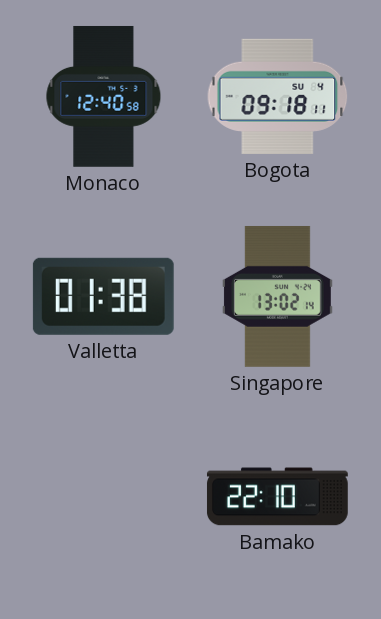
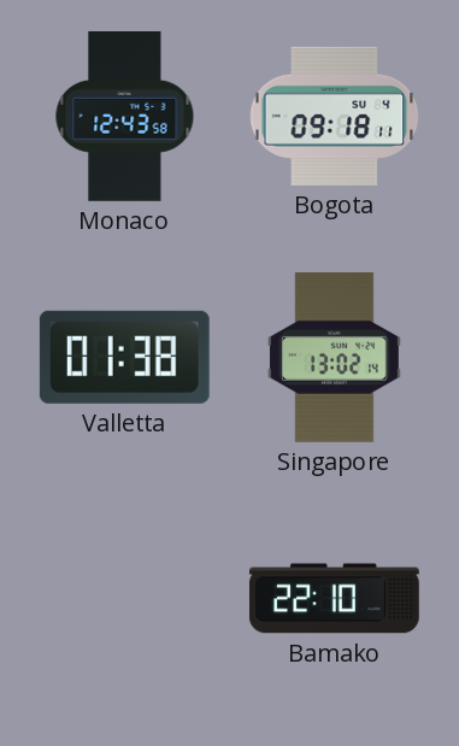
Monaco: 12:40 -> 12:43
